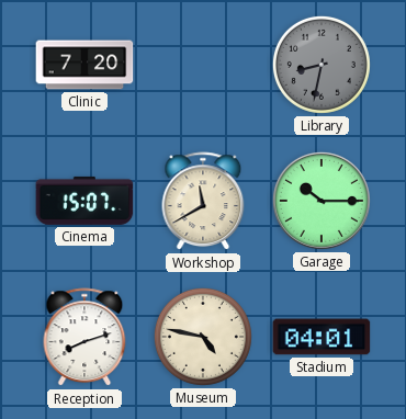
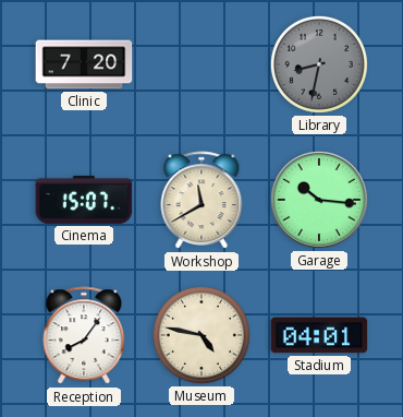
Garage: 10:15 -> 10:16
Reception: 8:12 -> 8:06
